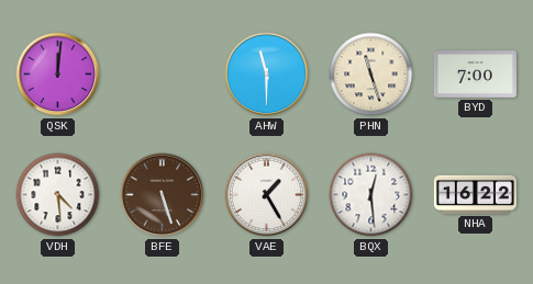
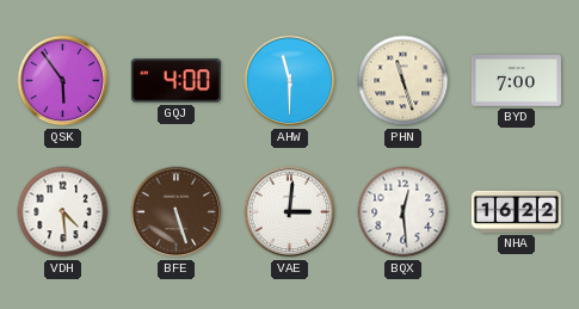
QSK: 12:01 -> 5:54
GQJ: none -> 4:00
VAE: 1:25 -> 3:01
